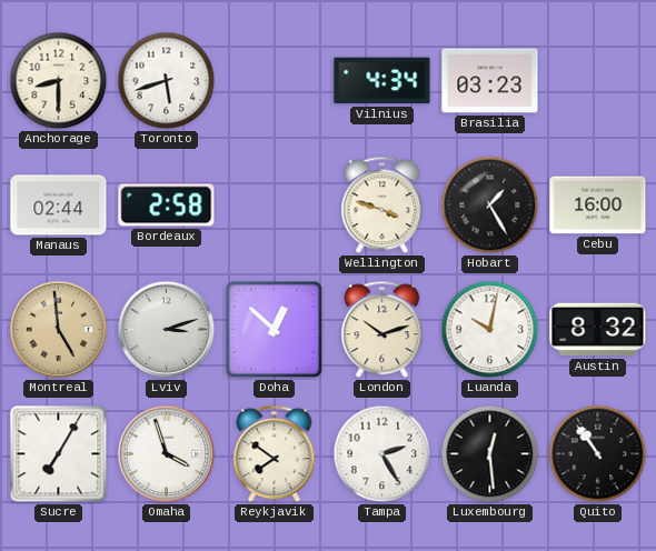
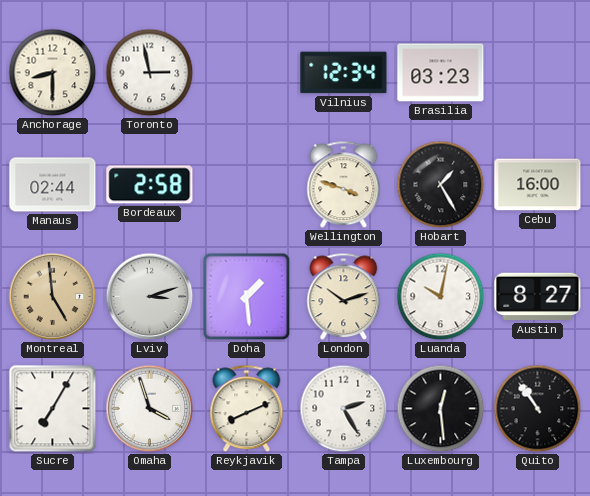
Toronto: 5:42 -> 2:58
Vilnius: 4:34 -> 12:34
Doha: 12:52 -> 1:29
Austin: 8:32 -> 8:27
Reykjavik: 7:51 -> 8:11
